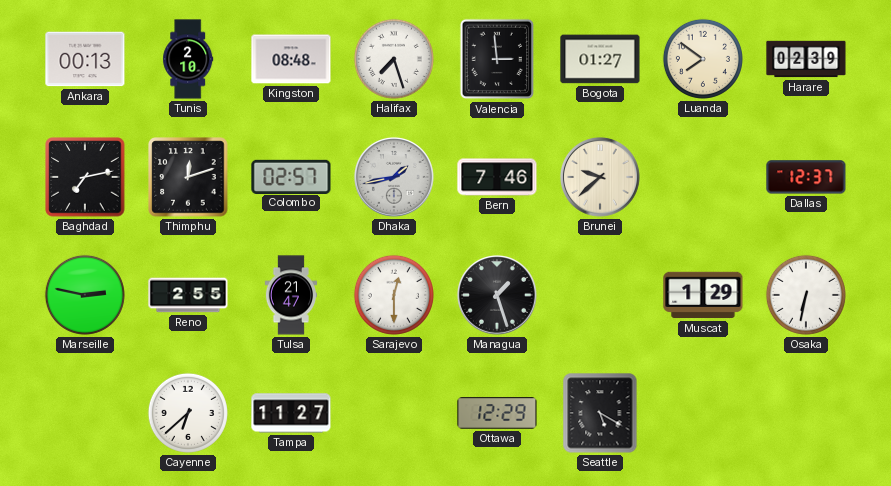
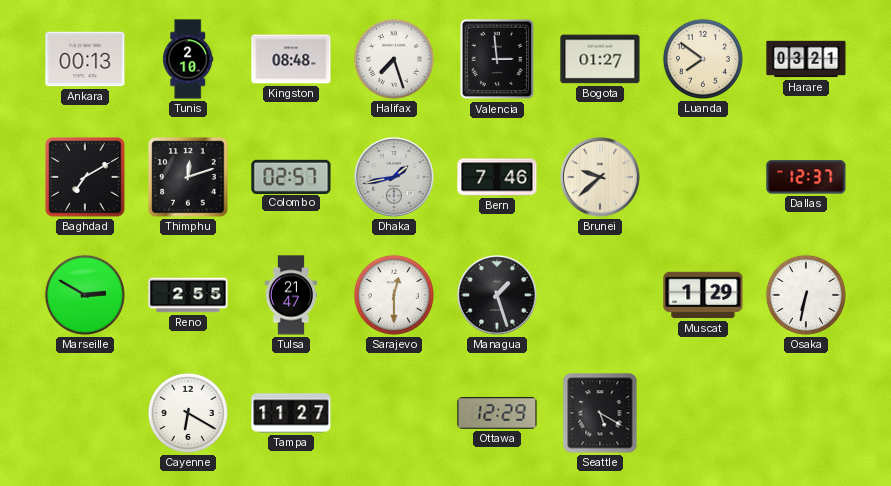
Harare: 02:39 -> 03:21
Baghdad: 7:13 -> 7:10
Marseille: 2:47 -> 2:50
Cayenne: 6:38 -> 6:20
